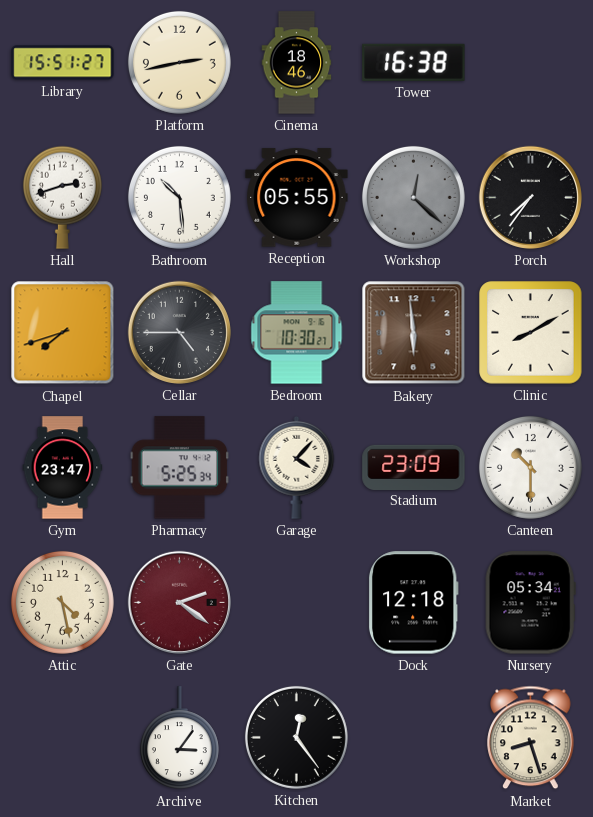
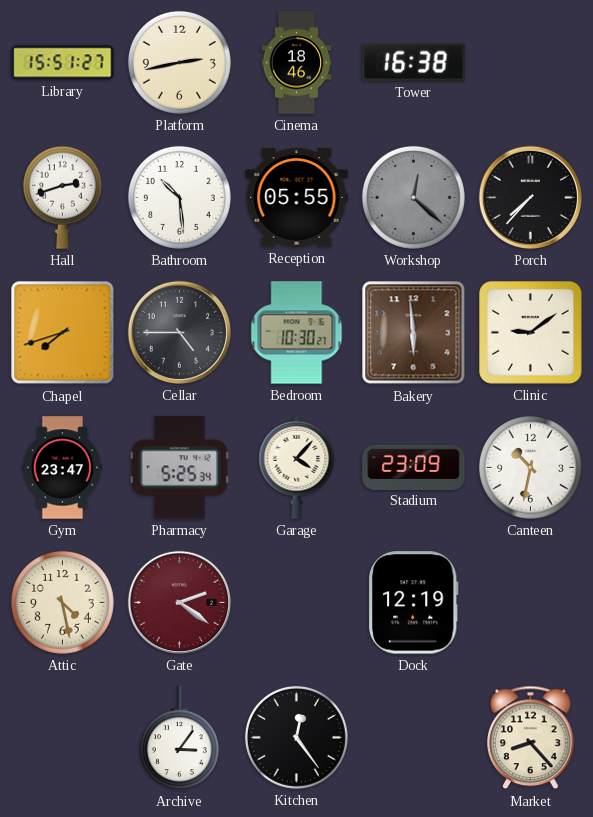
Porch: 7:36 -> 7:37
Clinic: 8:10 -> 9:09
Canteen: 10:30 -> 10:32
Dock: 12:18 -> 12:19
Nursery: 05:34 -> none
Market: 8:27 -> 8:23
